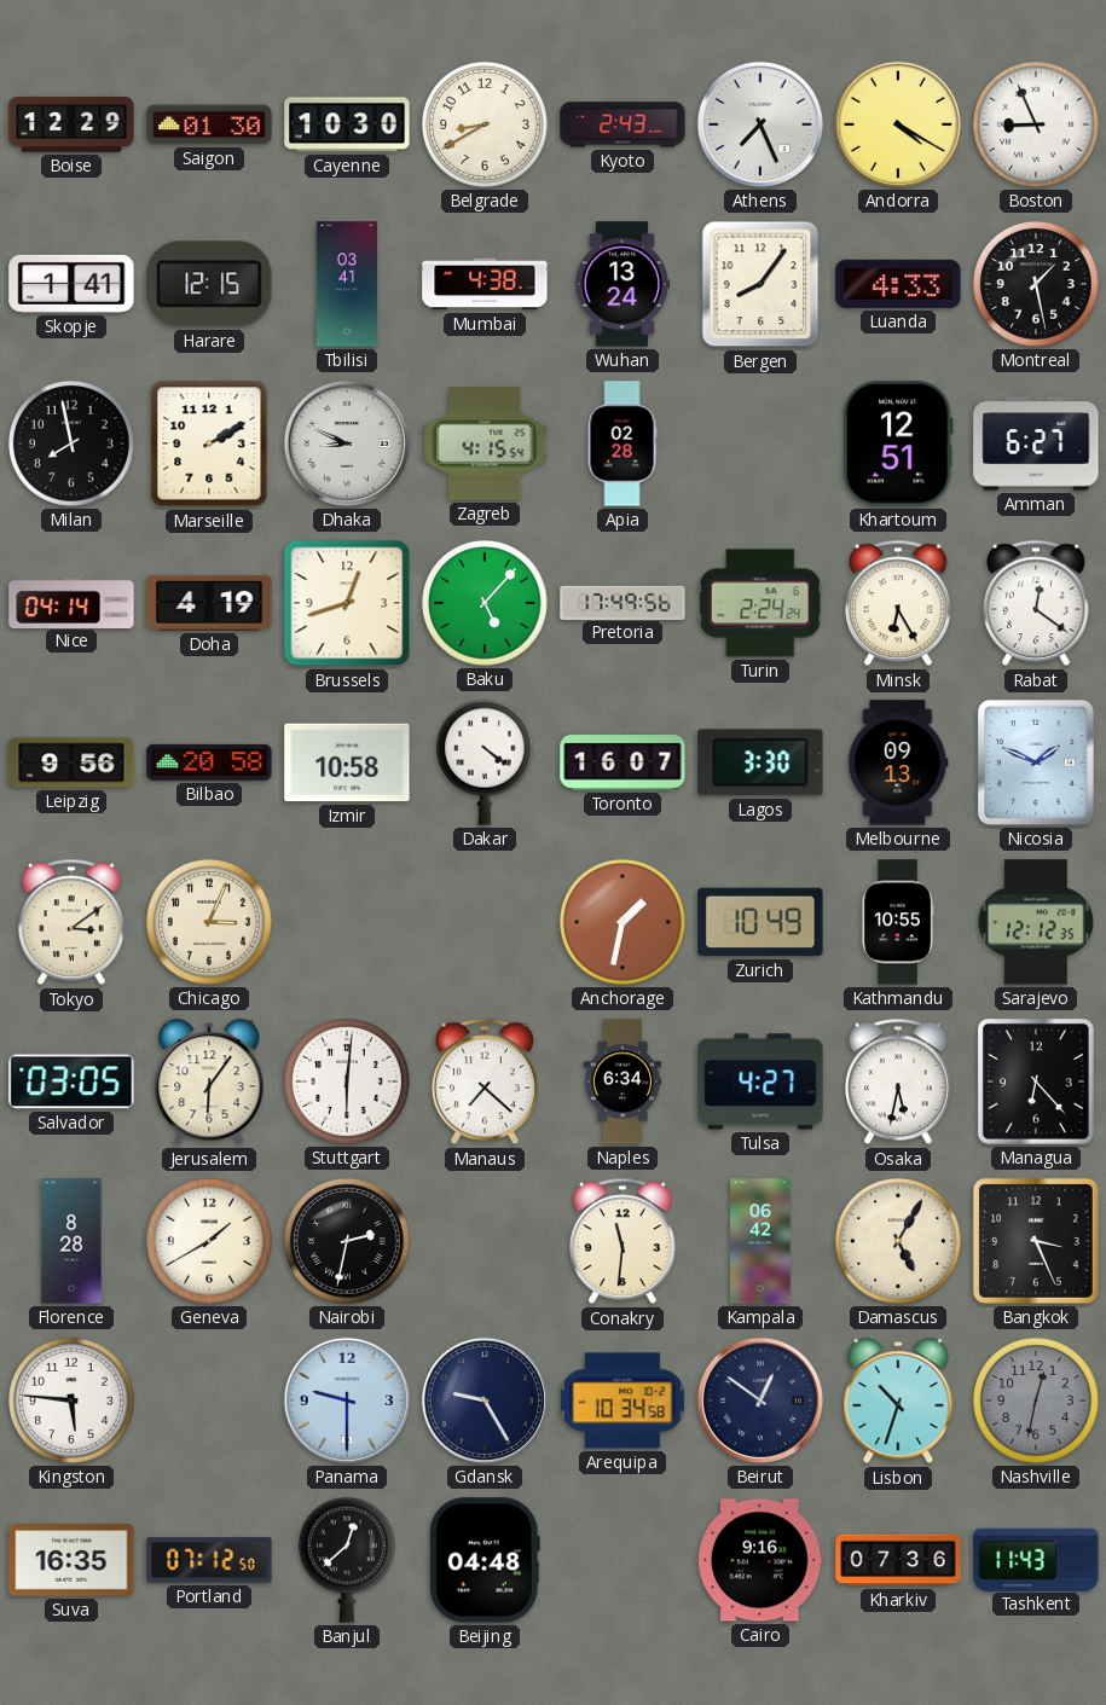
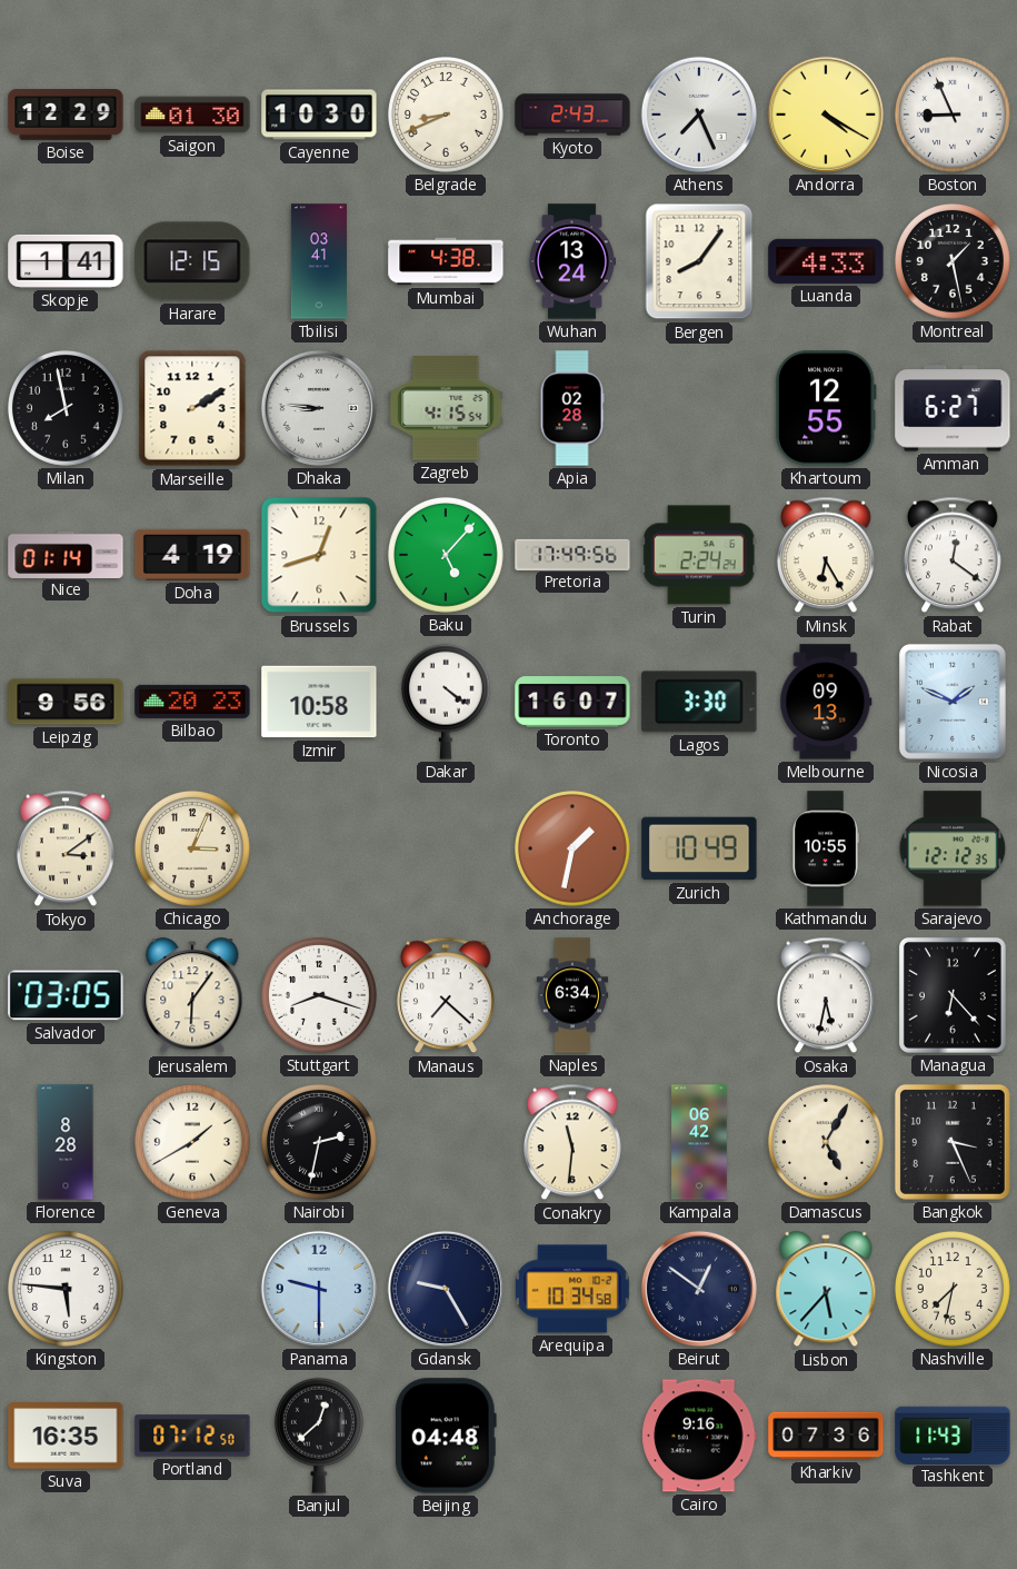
Belgrade: 8:40 -> 8:41
Dhaka: 8:49 -> 8:46
Khartoum: 12:51 -> 12:55
Nice: 04:14 -> 01:14
Bilbao: 20:58 -> 20:23
Stuttgart: 6:01 -> 8:18
Tulsa: 4:27 -> none
Lisbon: 10:33 -> 5:37
Nashville: 12:32 -> 7:32
Nashville dial: grey -> cream
